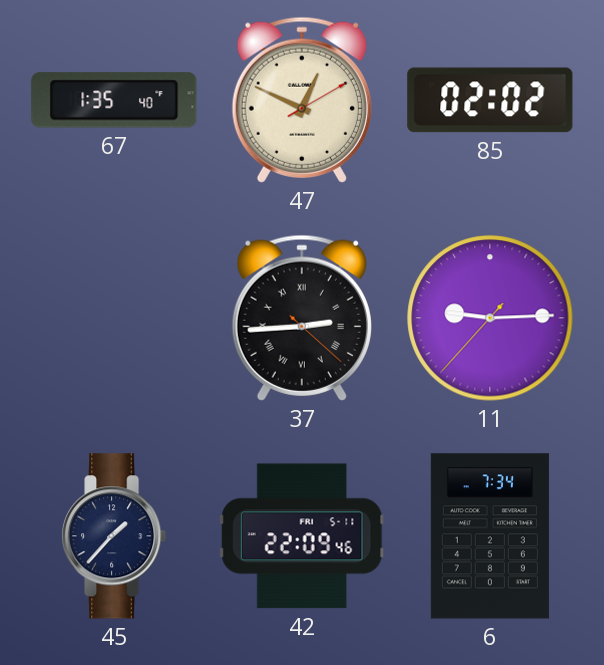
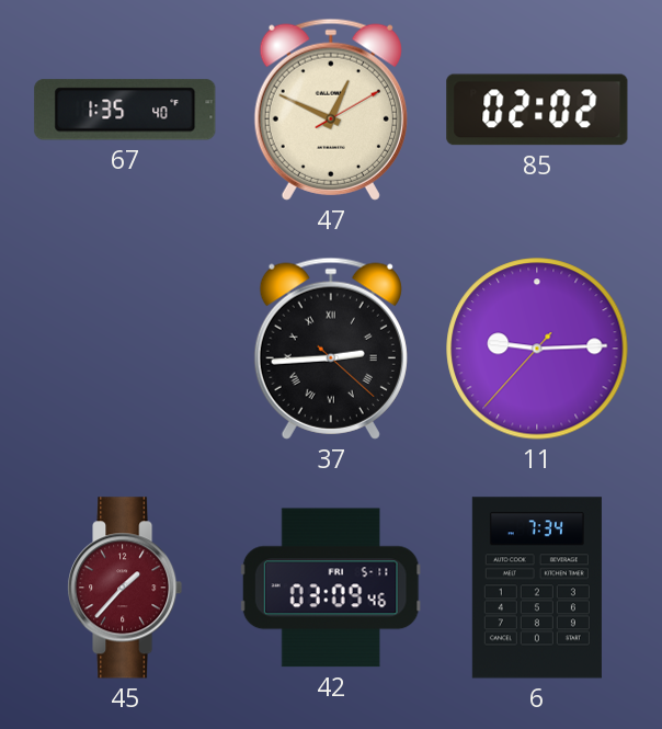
45 dial: navy -> burgundy
42: 22:09 -> 03:09
